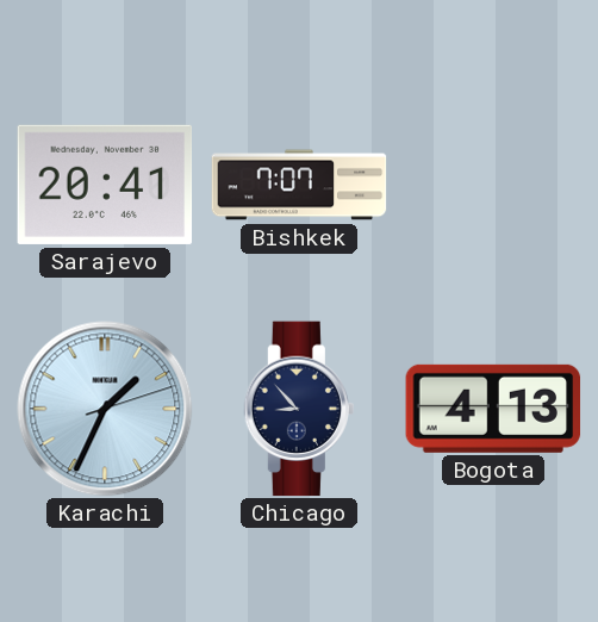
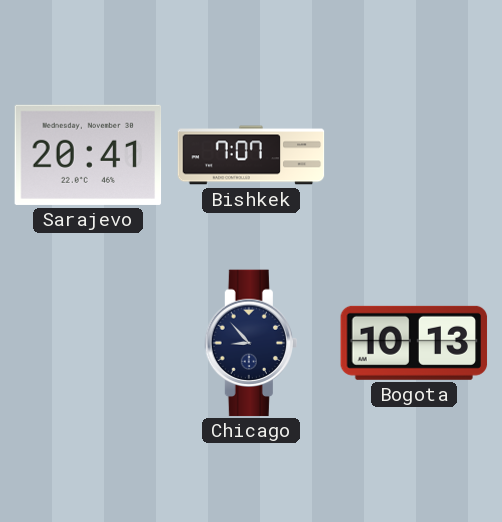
Karachi: 1:34 -> none
Bogota: 4:13 -> 10:13
